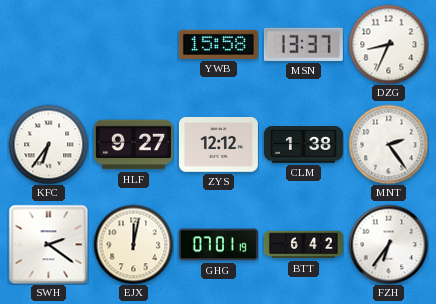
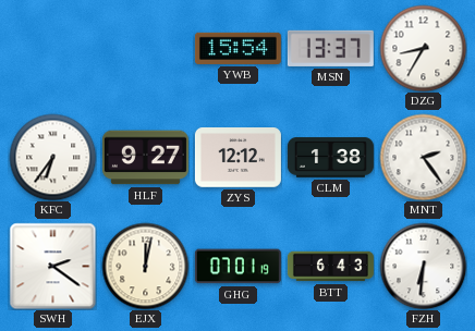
YWB: 15:58 -> 15:54
DZG: 8:34 -> 8:35
BTT: 6:42 -> 6:43
FZH: 6:36 -> 6:31
